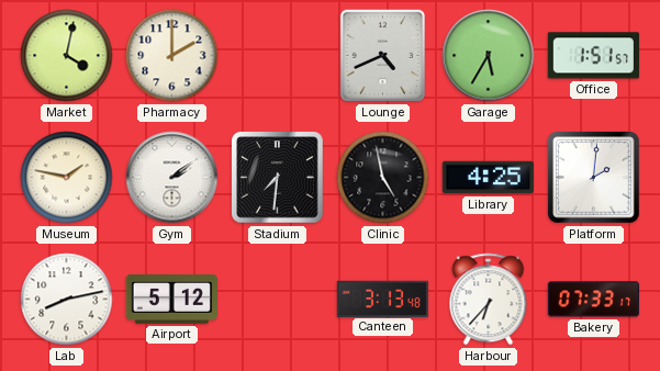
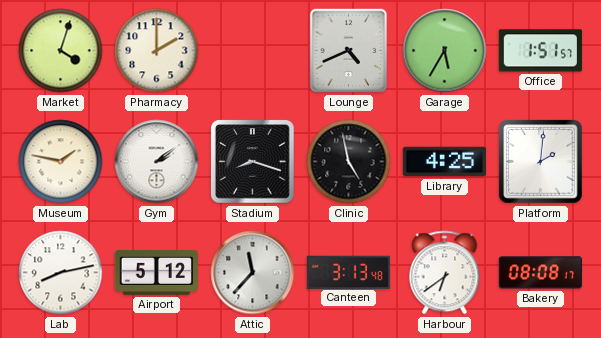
Market: 4:02 -> 4:03
Stadium: 7:31 -> 8:18
Attic: none -> 11:37
Harbour: 6:37 -> 6:39
Bakery: 07:33 -> 08:08
